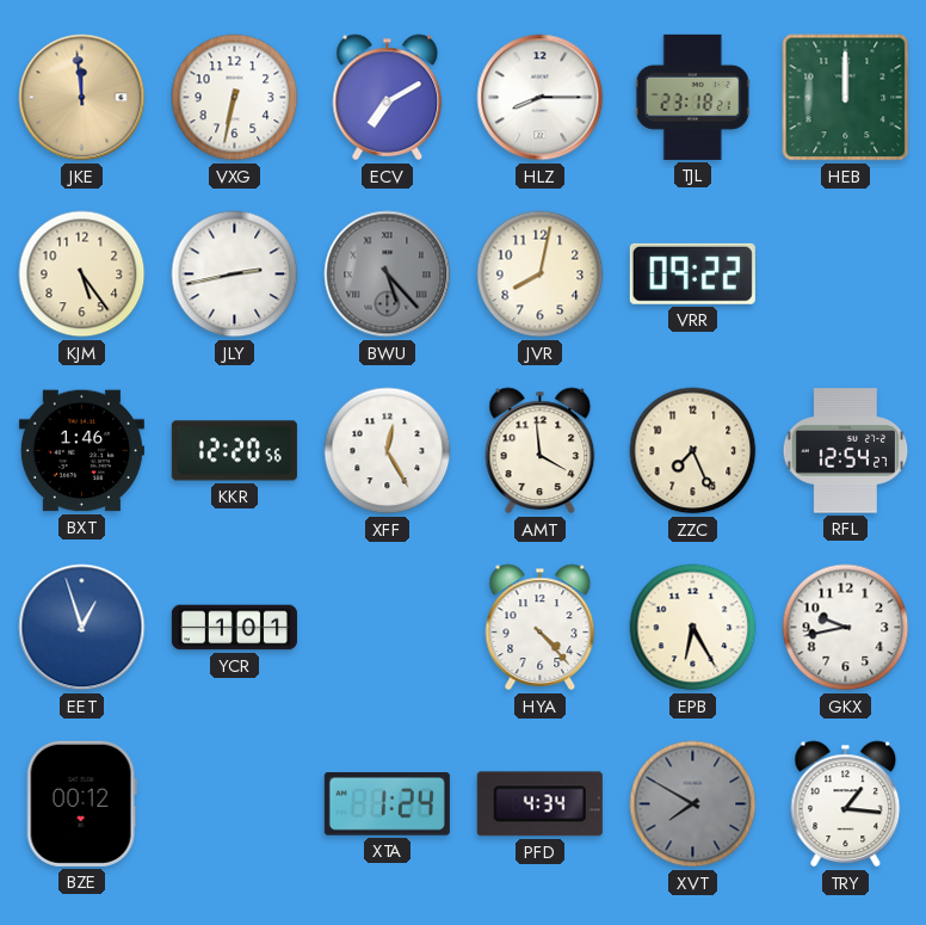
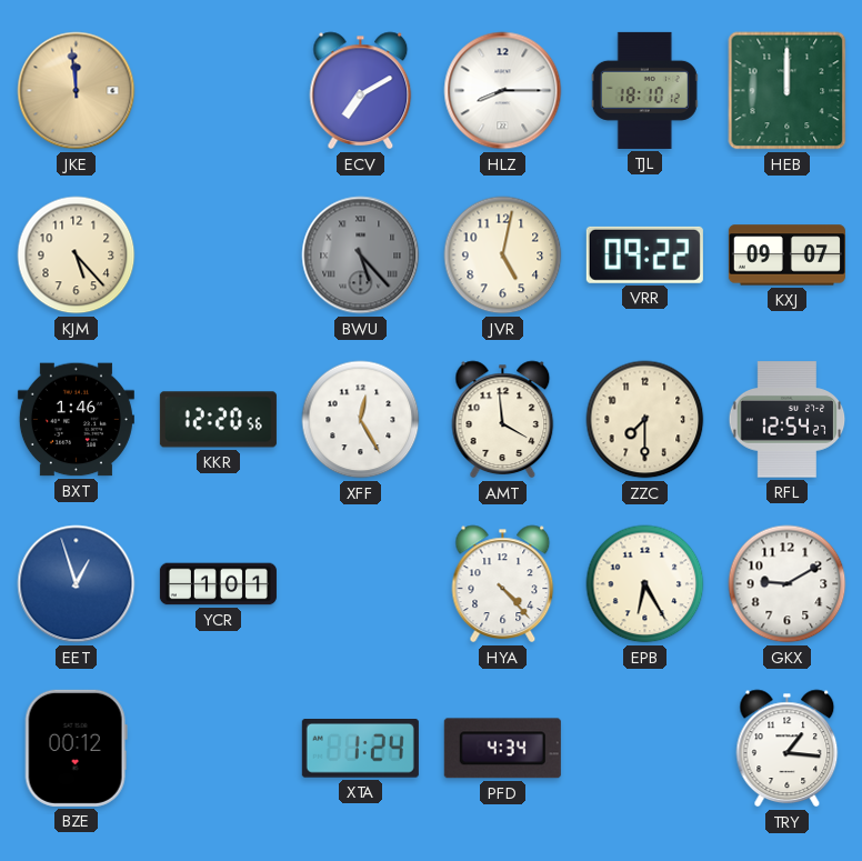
VXG: 6:32 -> none
TJL: 23:18 -> 18:10
KJM: 5:24 -> 5:23
JLY: 2:43 -> none
JVR: 8:02 -> 5:02
KXJ: none -> 09:07
ZZC: 7:26 -> 7:30
GKX: 9:43 -> 9:10
XVT: 7:50 -> none
